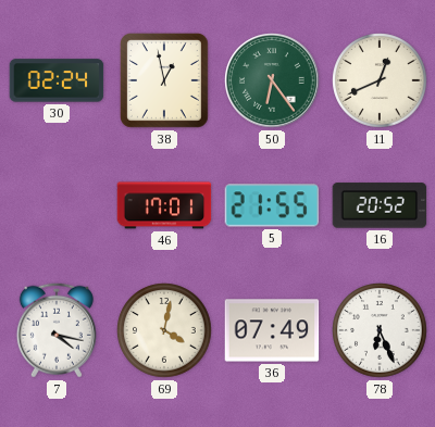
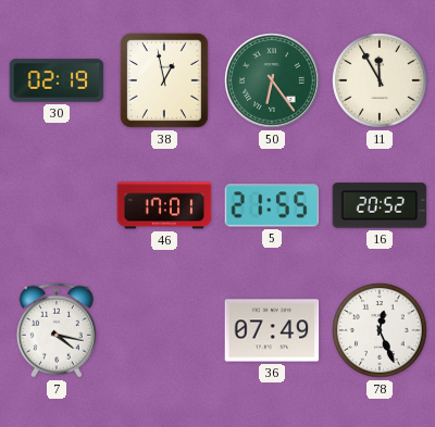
30: 02:24 -> 02:19
11: 12:41 -> 11:55
69: 4:02 -> none
78: 6:26 -> 12:26
